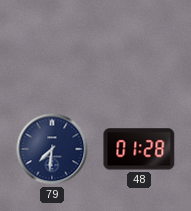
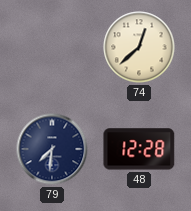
74: none -> 12:38
48: 01:28 -> 12:28
